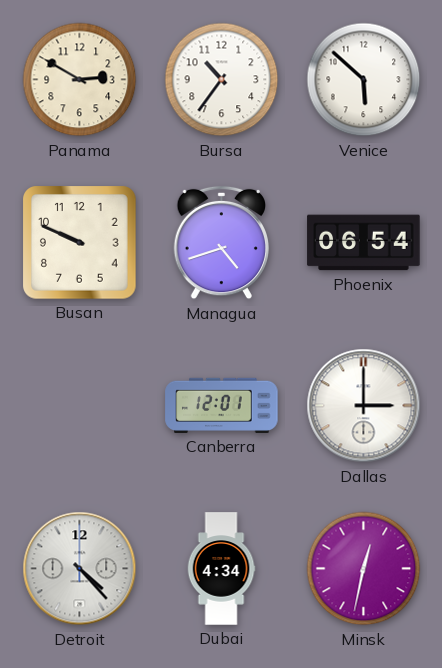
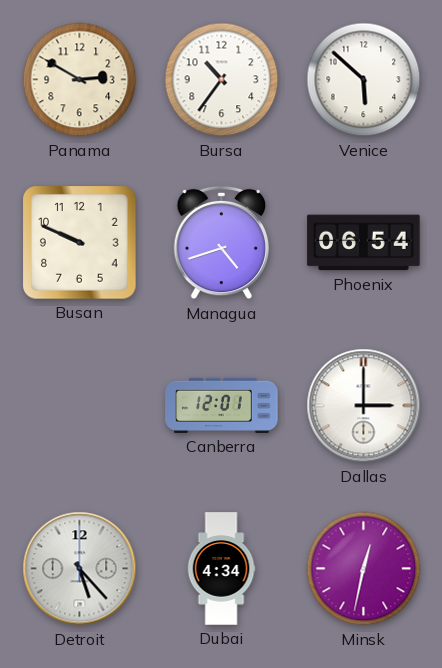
Detroit: 4:23 -> 5:23
